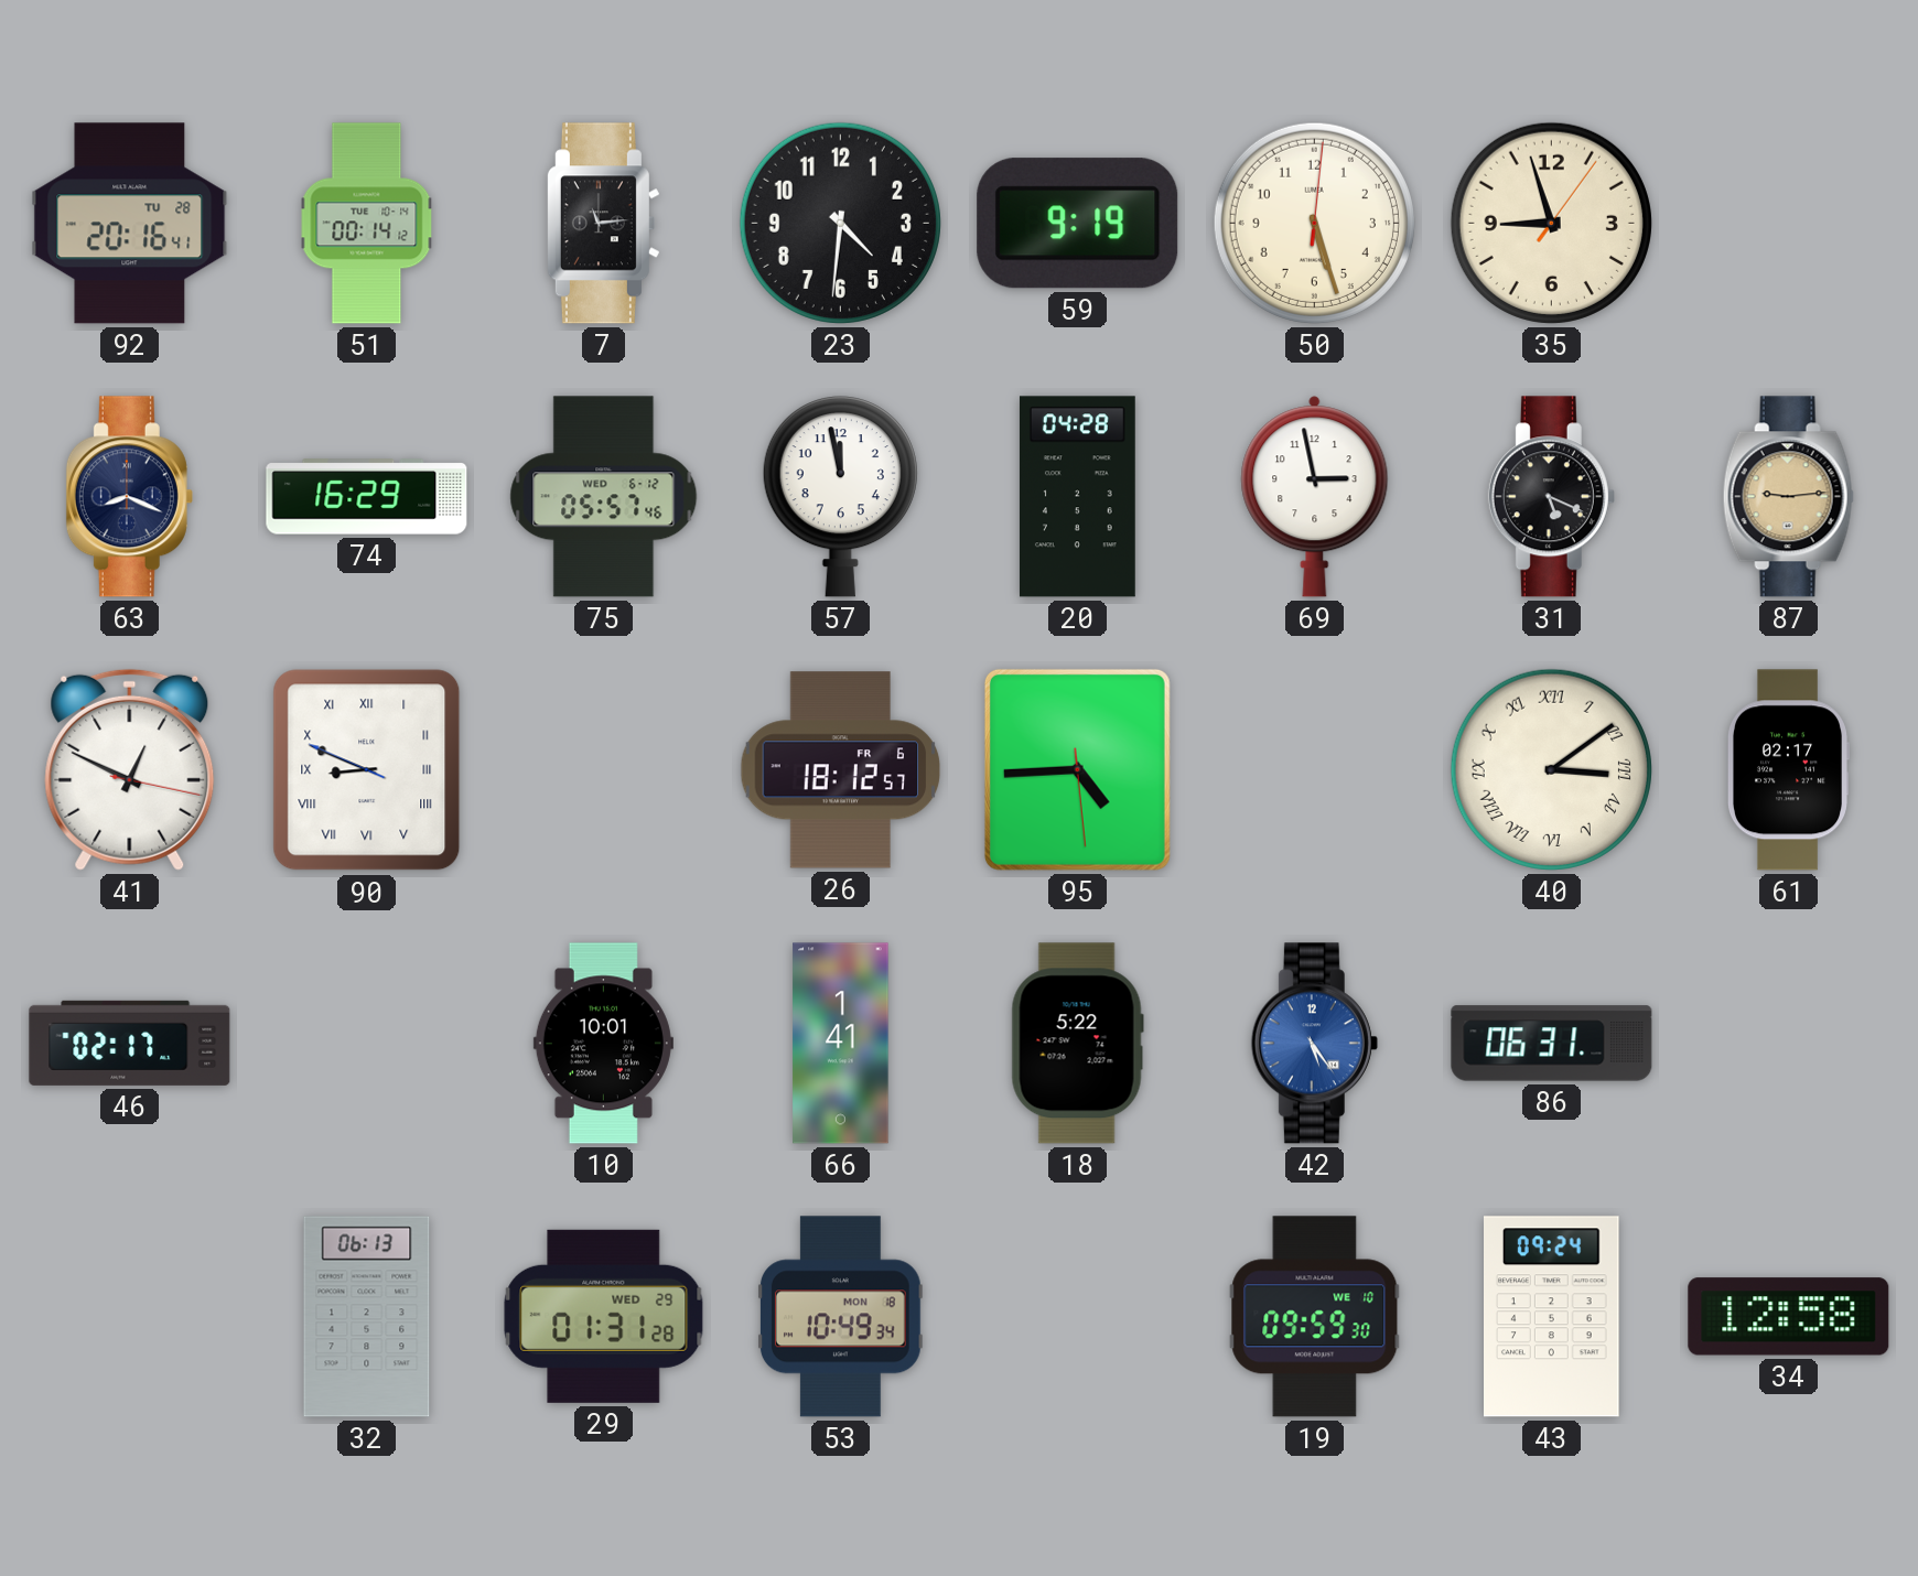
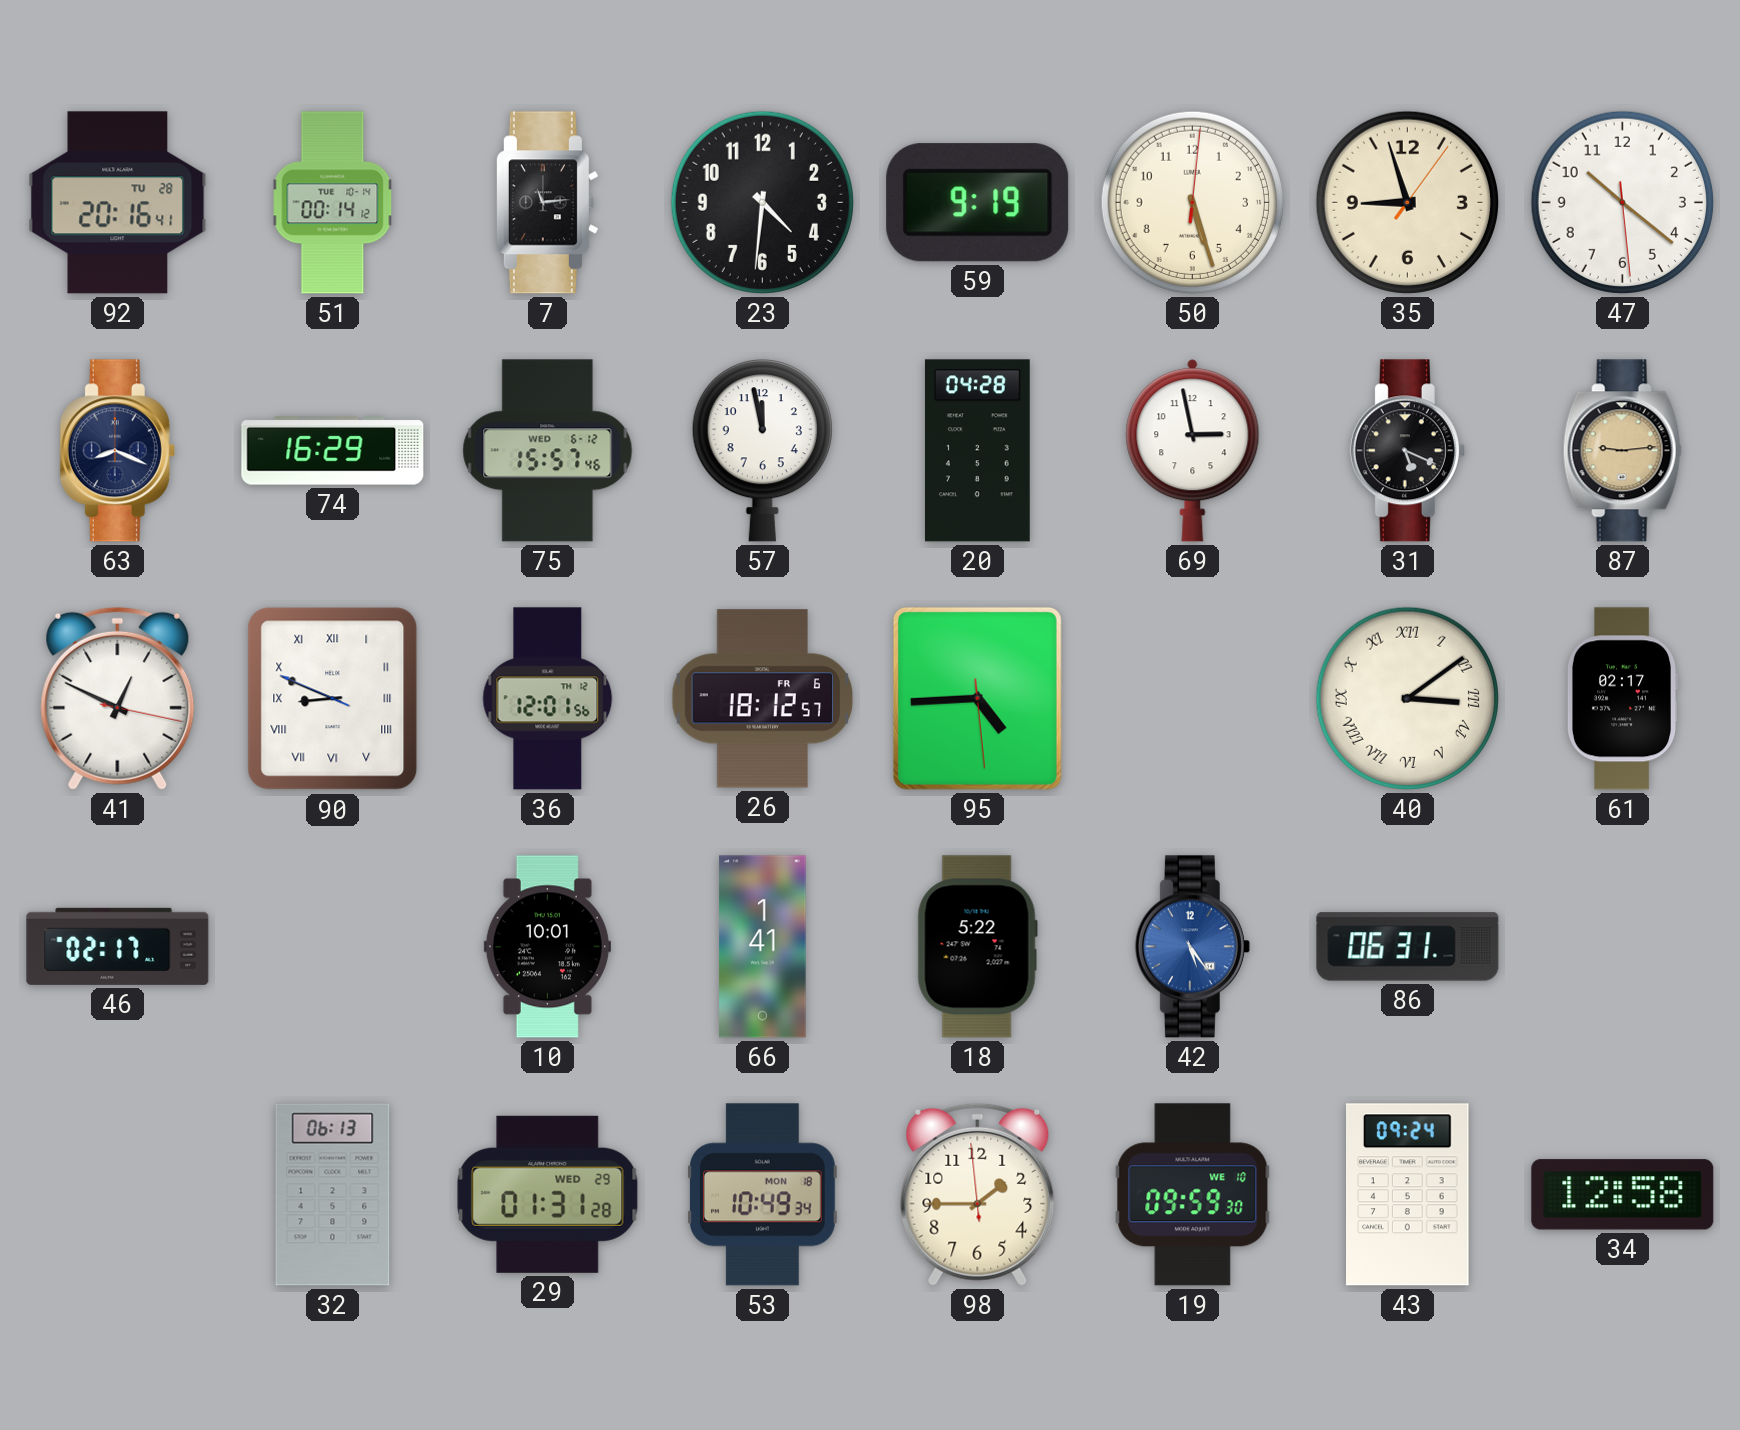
47: none -> 10:21
75: 05:57 -> 15:57
36: none -> 12:01
98: none -> 1:44
